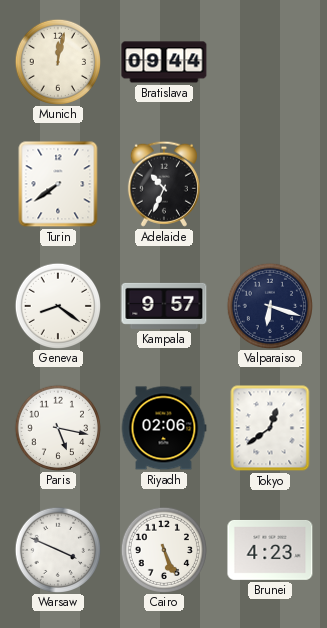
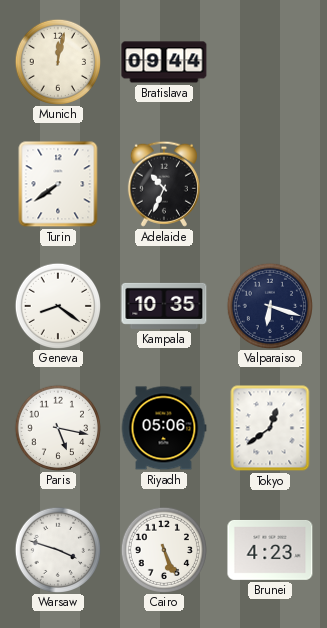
Kampala: 9:57 -> 10:35
Riyadh: 02:06 -> 05:06
Warsaw: 3:49 -> 3:48
